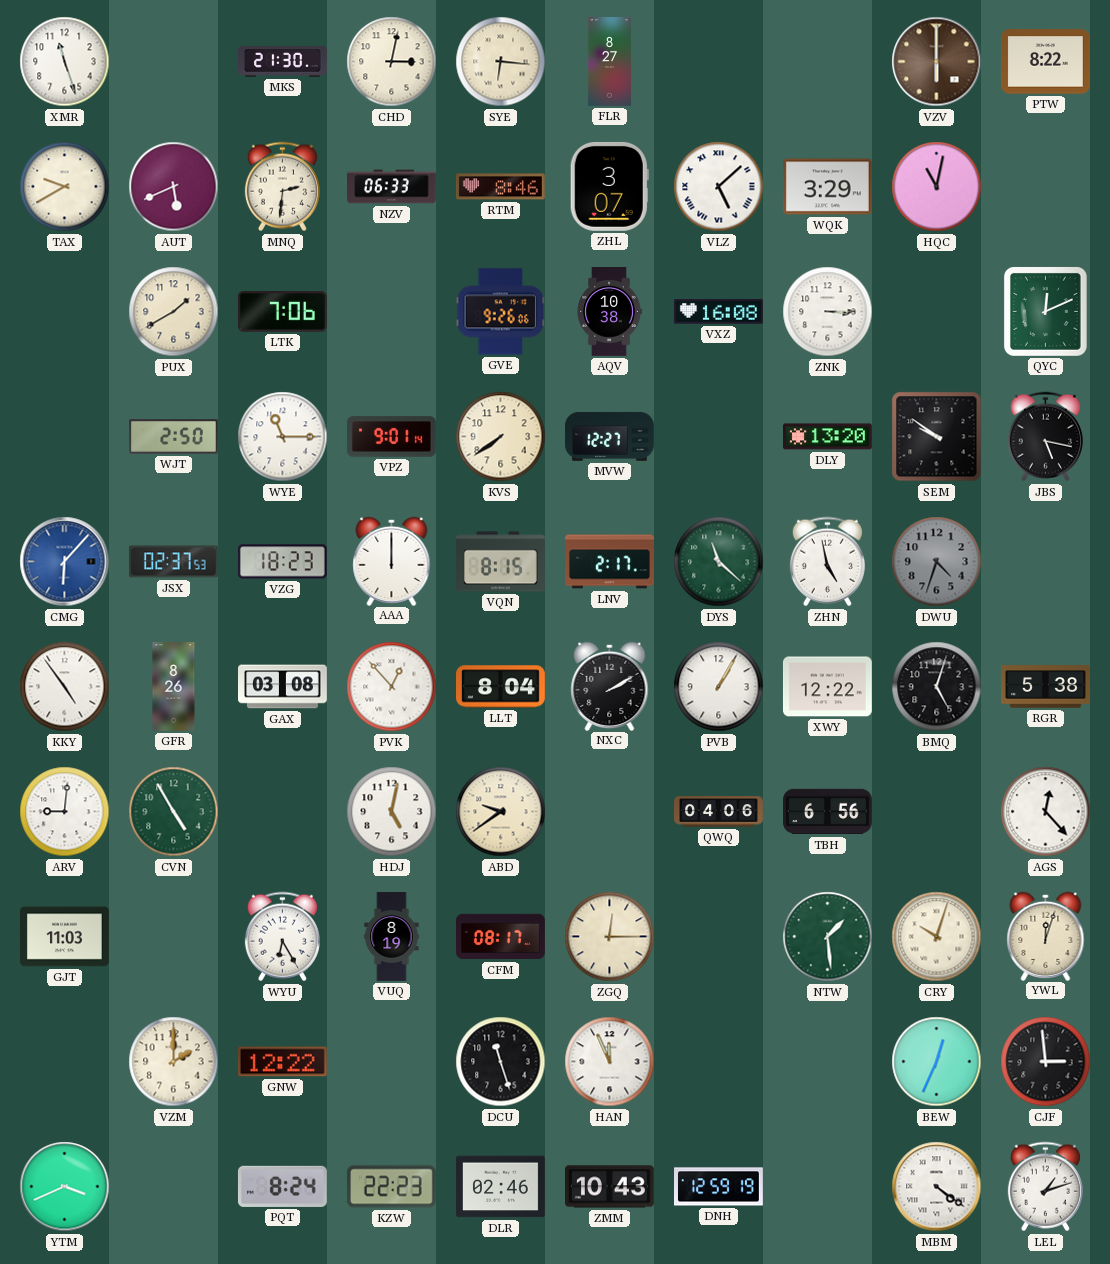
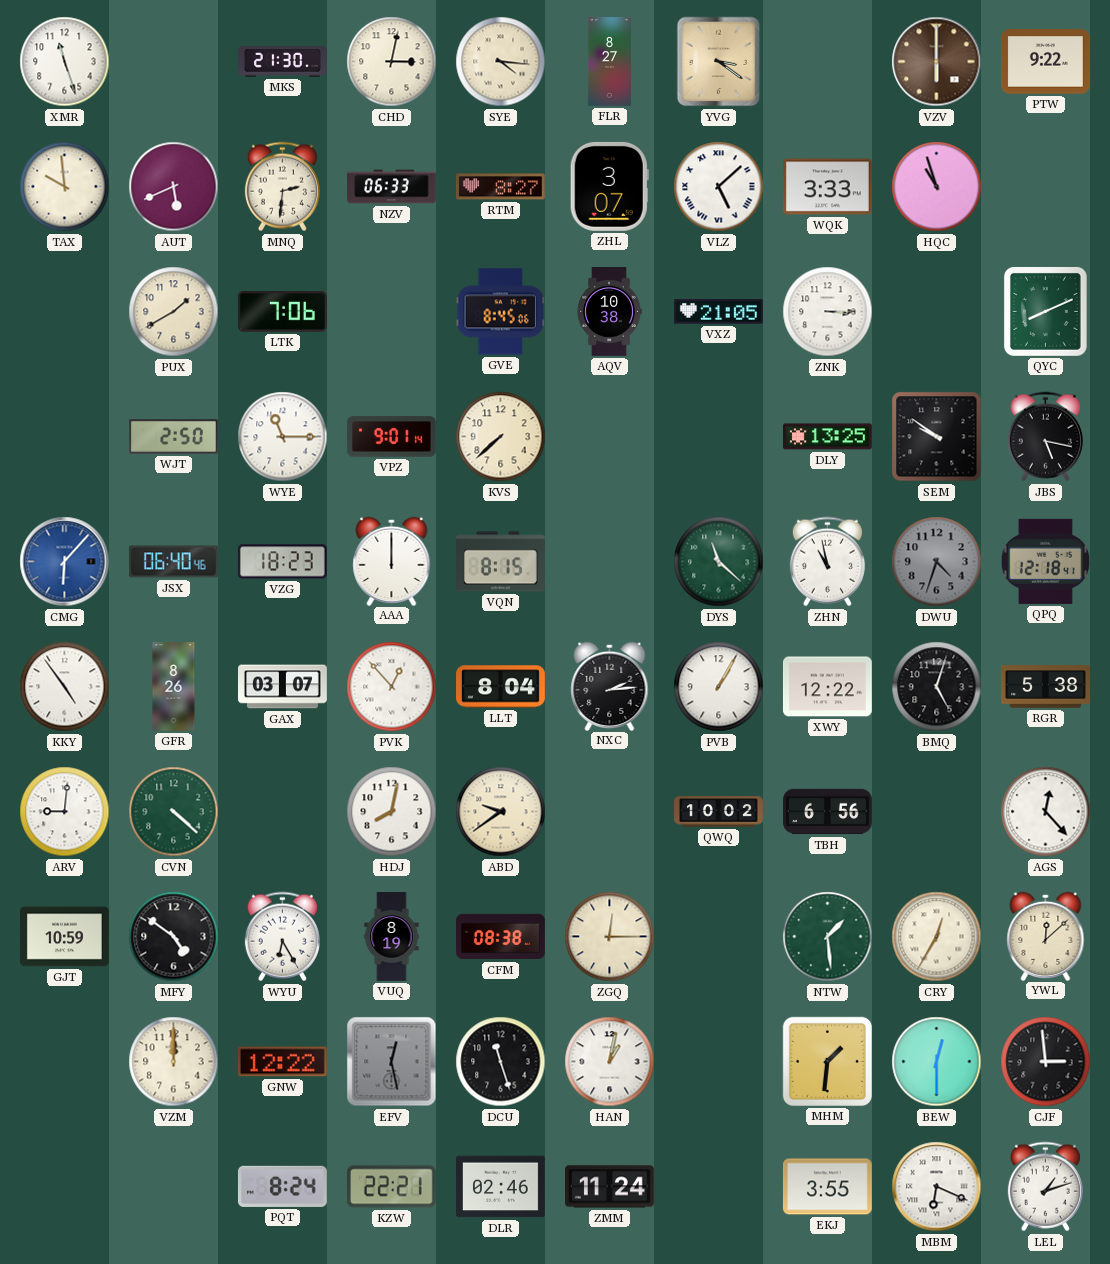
SYE: 6:16 -> 4:16
YVG: none -> 3:21
PTW: 8:22 -> 9:22
TAX: 9:40 -> 9:59
RTM: 8:46 -> 8:27
WQK: 3:29 -> 3:33
HQC: 11:02 -> 10:57
GVE: 9:26 -> 8:45
VXZ: 16:08 -> 21:05
QYC: 12:11 -> 8:11
KVS: 7:39 -> 7:38
MVW: 12:27 -> none
DLY: 13:20 -> 13:25
JSX: 02:37 -> 06:40
LNV: 2:17 -> none
ZHN: 4:58 -> 10:58
QPQ: none -> 12:18
GAX: 03:08 -> 03:07
NXC: 2:10 -> 2:14
CVN: 4:55 -> 4:22
HDJ: 5:02 -> 8:02
QWQ: 04:06 -> 10:02
GJT: 11:03 -> 10:59
MFY: none -> 4:51
CFM: 08:17 -> 08:38
CRY: 10:03 -> 12:35
YWL: 12:03 -> 12:08
VZM: 2:00 -> 12:00
EFV: none -> 12:28
HAN: 11:56 -> 1:02
MHM: none -> 1:31
BEW: 12:34 -> 12:30
YTM: 3:41 -> none
KZW: 22:23 -> 22:21
ZMM: 10:43 -> 11:24
DNH: 12:59 -> none
EKJ: none -> 3:55
MBM: 4:21 -> 6:19
